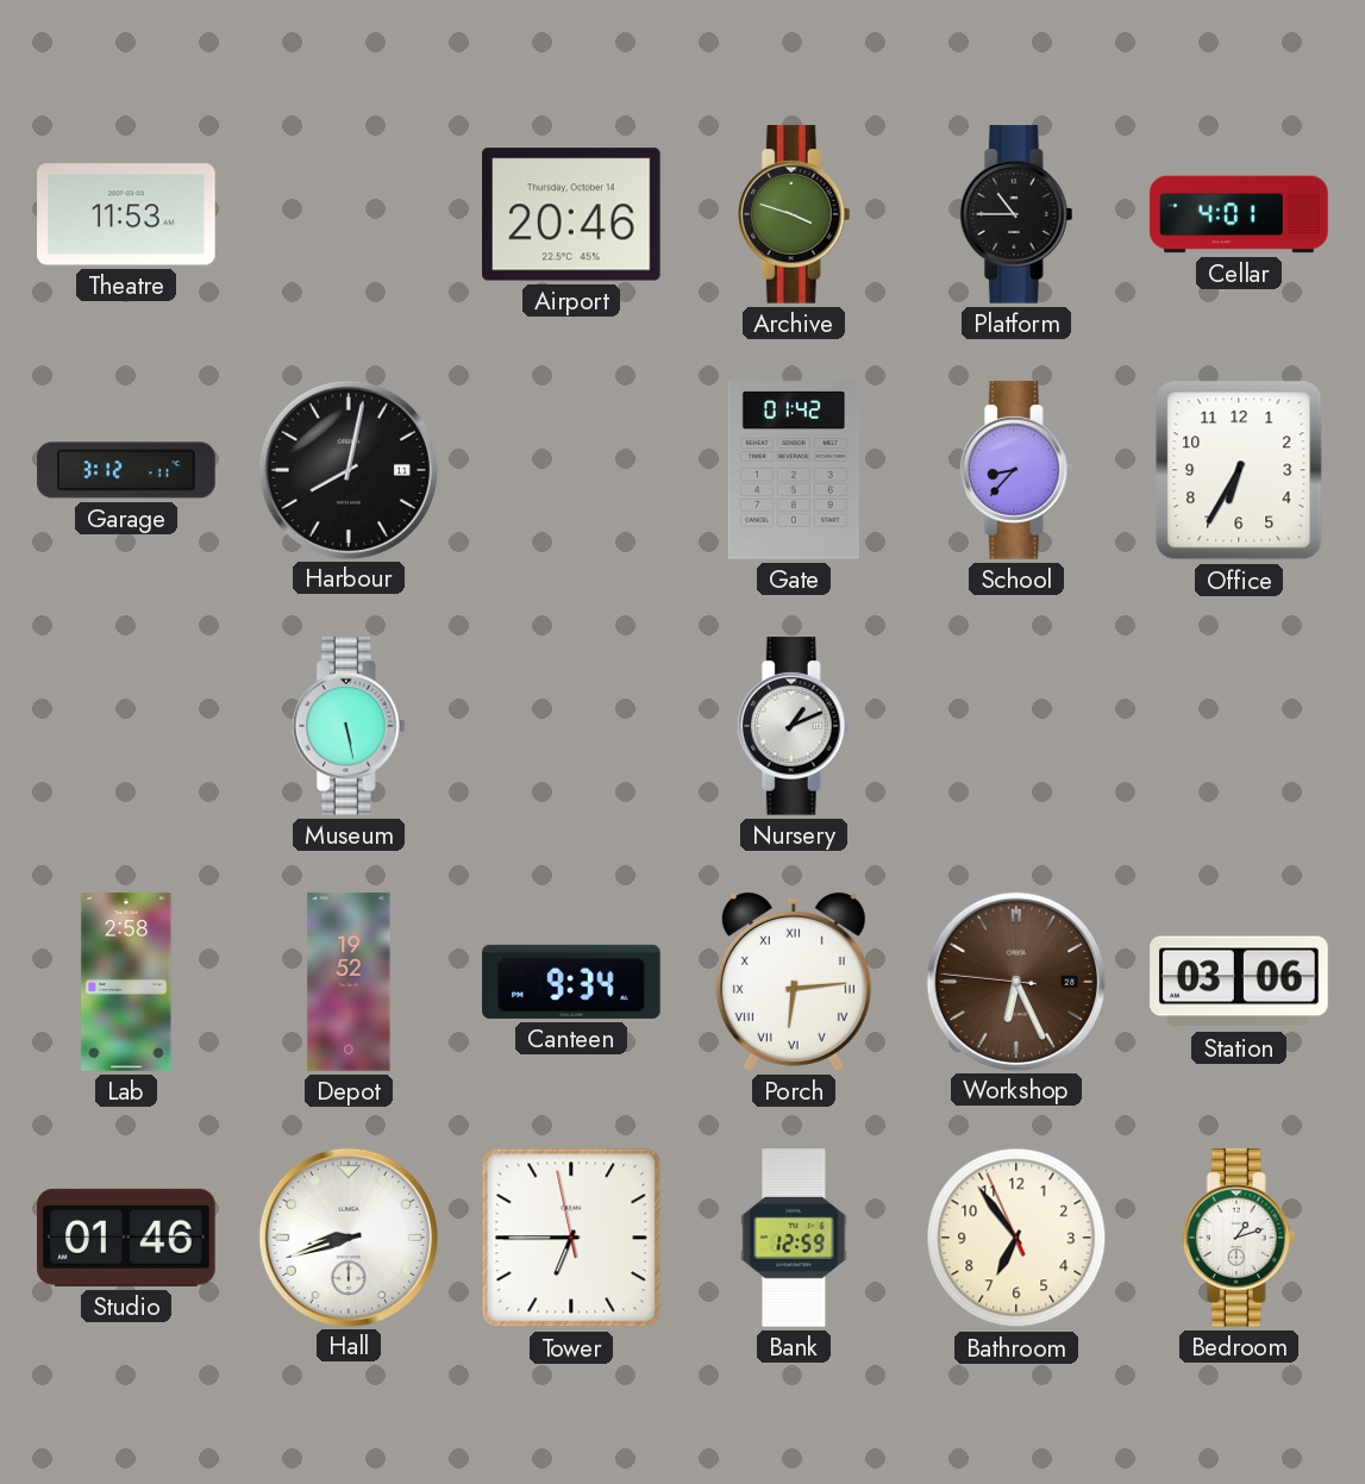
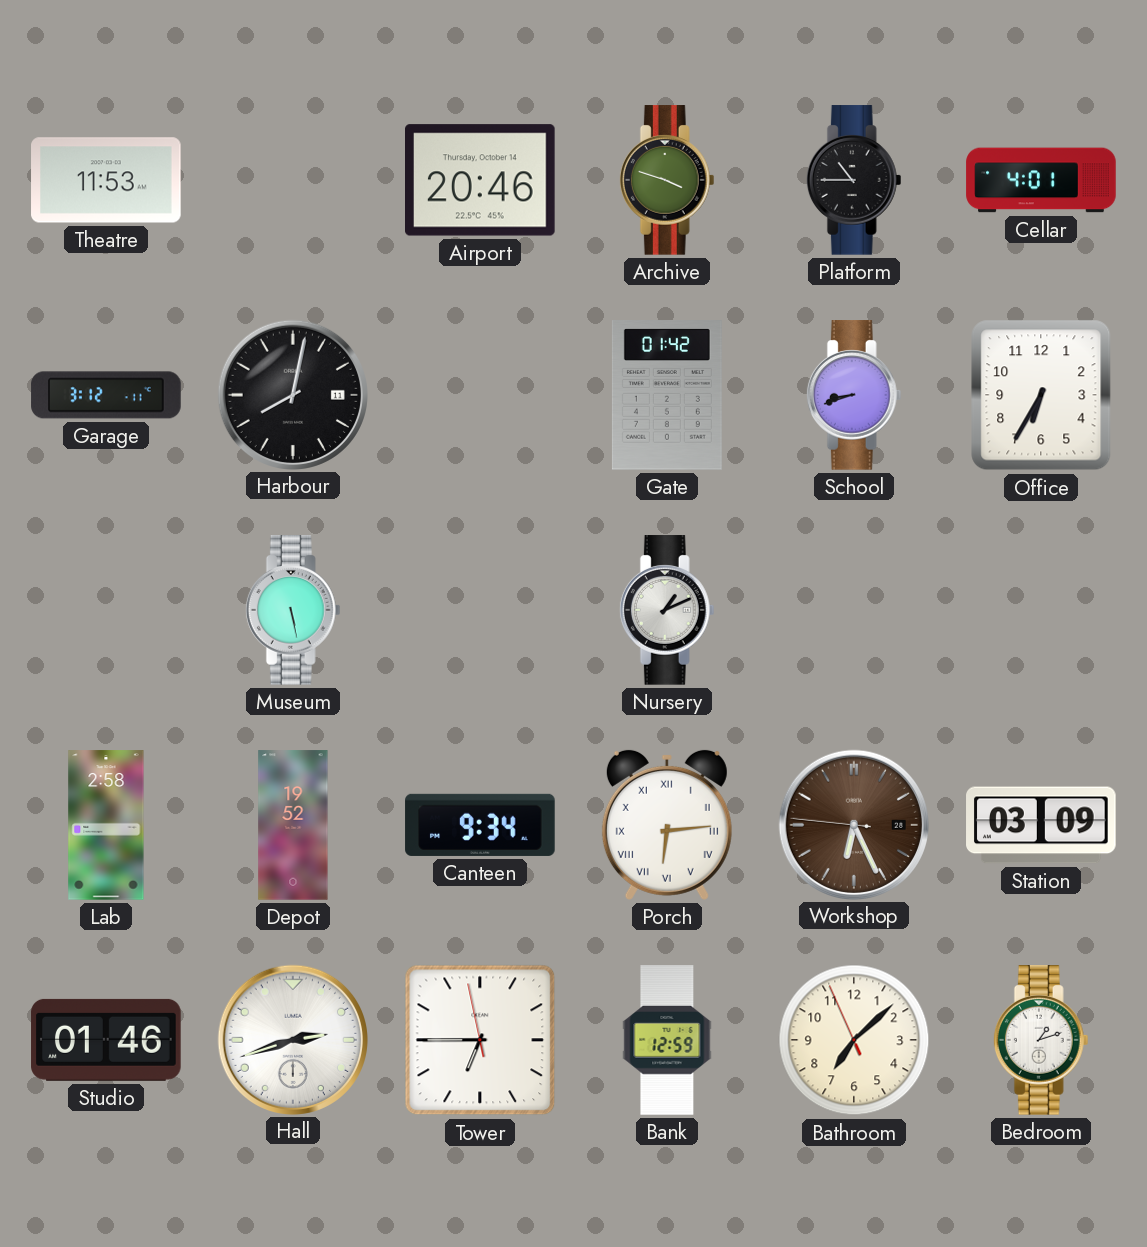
School: 8:37 -> 8:42
Station: 03:06 -> 03:09
Hall: 8:42 -> 2:42
Bathroom: 6:53 -> 7:07
